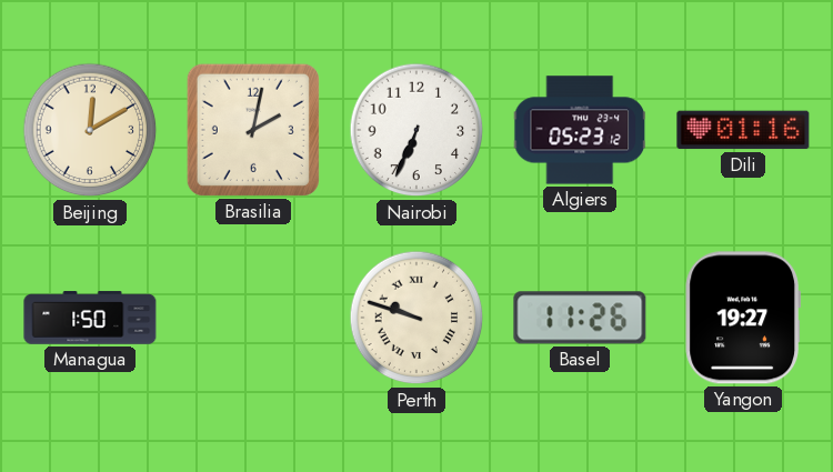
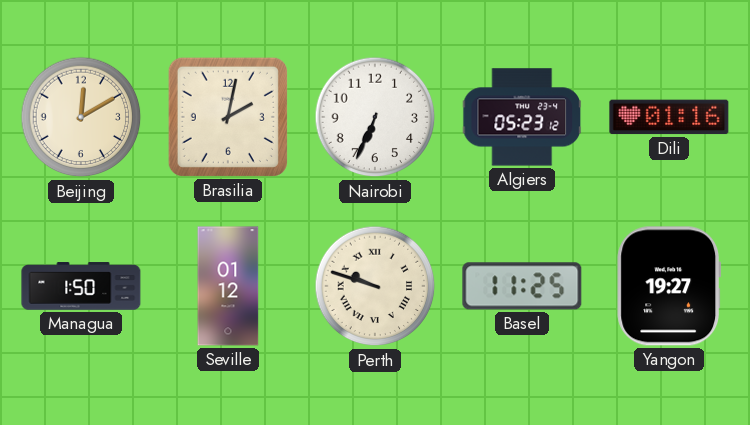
Seville: none -> 01:12
Basel: 11:26 -> 11:25
